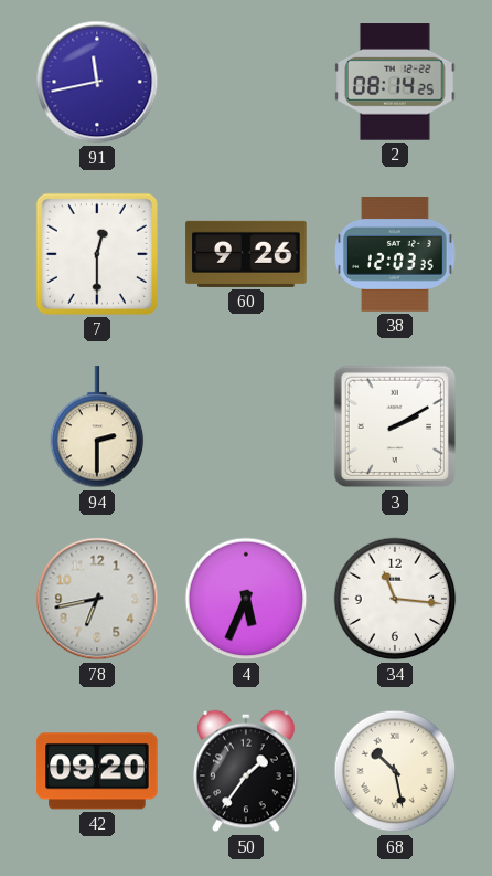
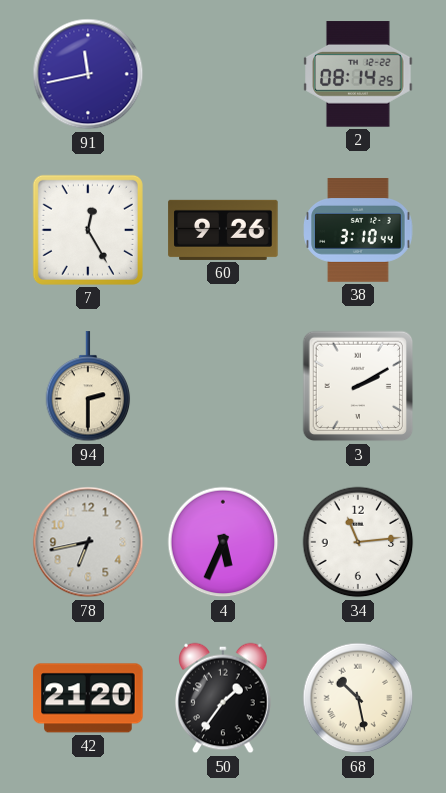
7: 12:30 -> 12:25
38: 12:03 -> 3:10
34: 11:16 -> 11:14
42: 09:20 -> 21:20
